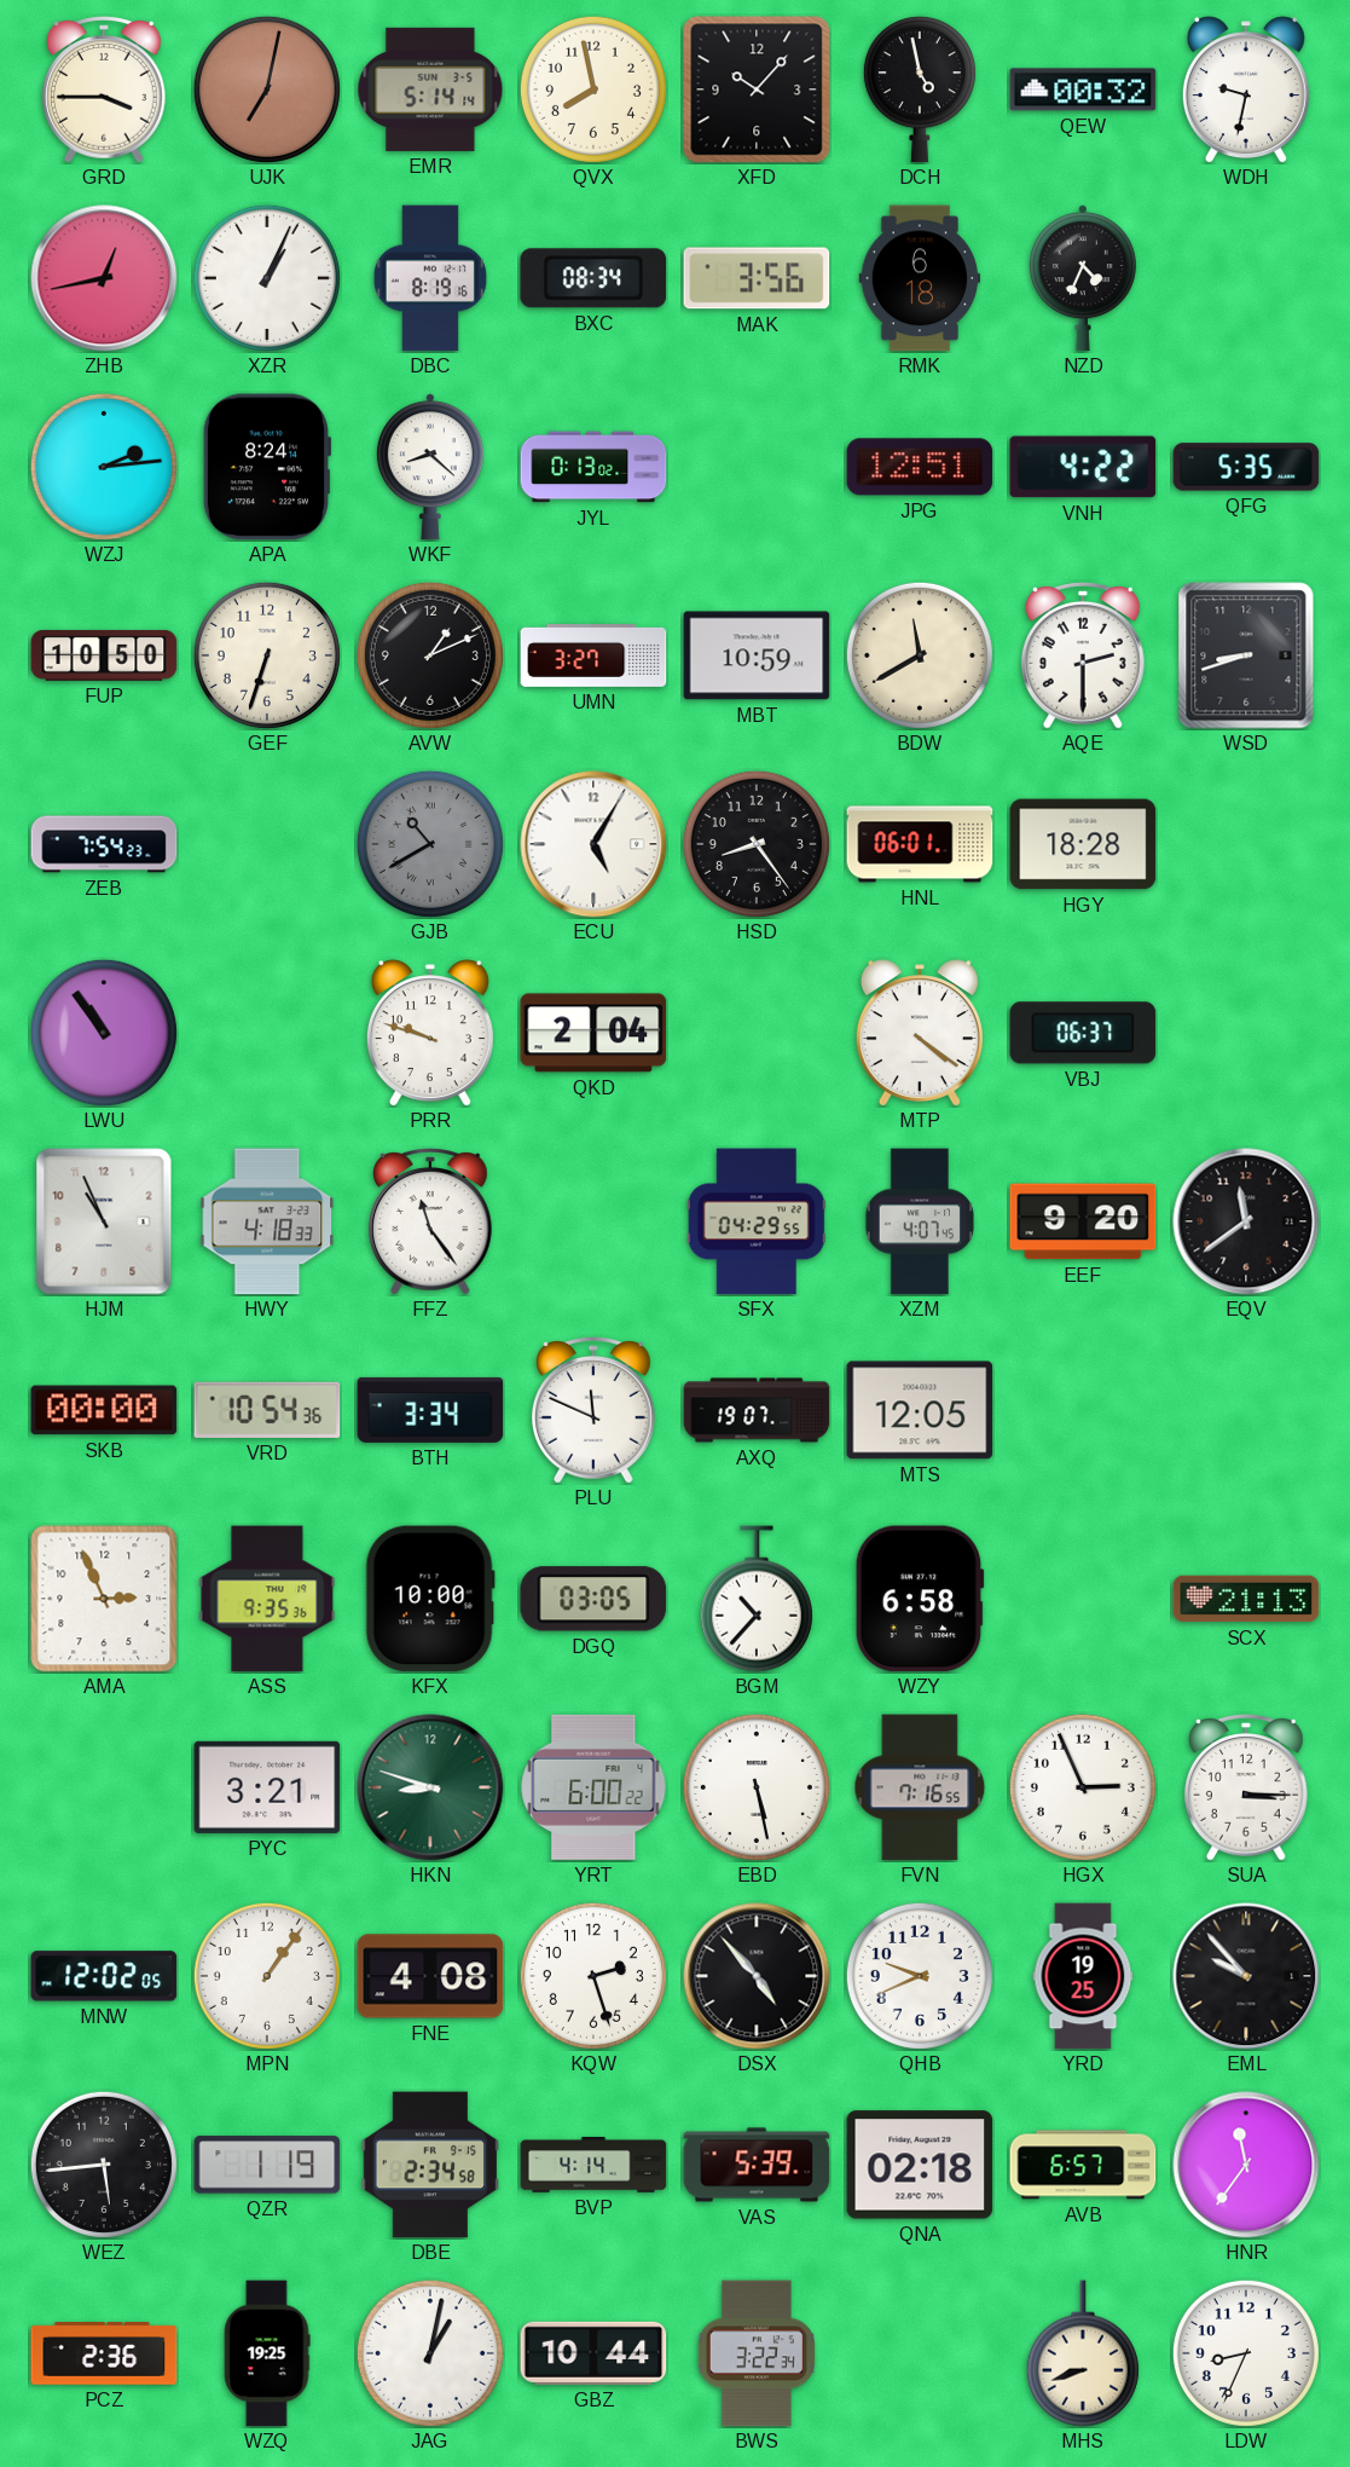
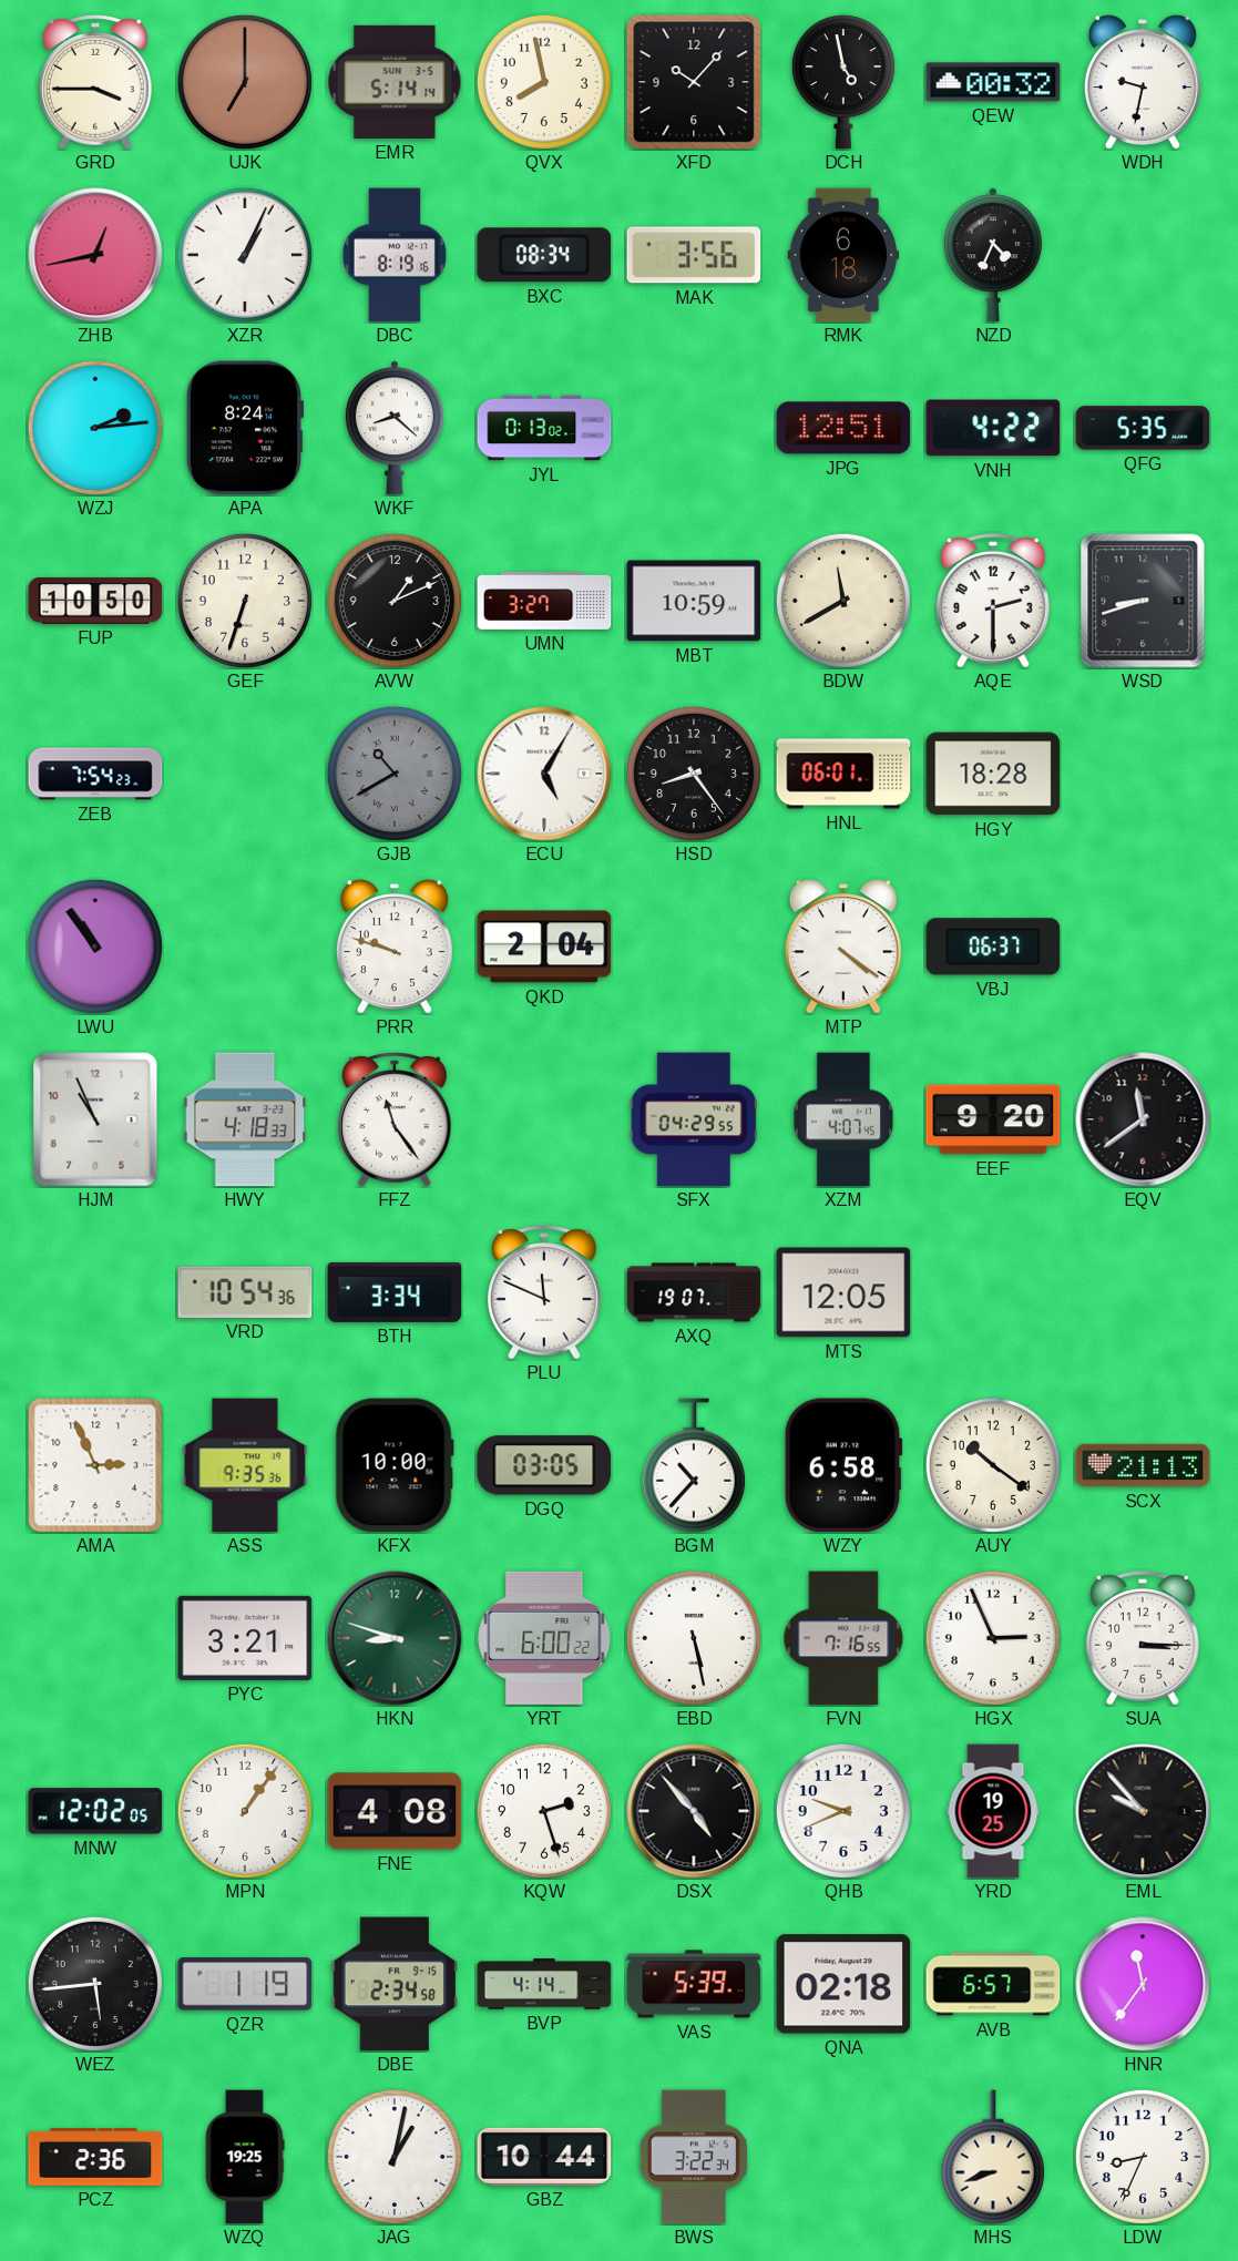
UJK: 7:02 -> 7:00
SKB: 00:00 -> none
AUY: none -> 10:21
